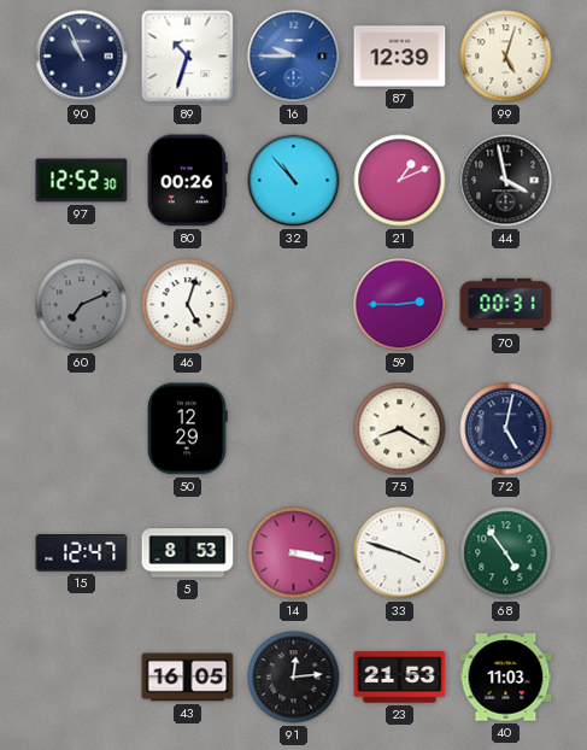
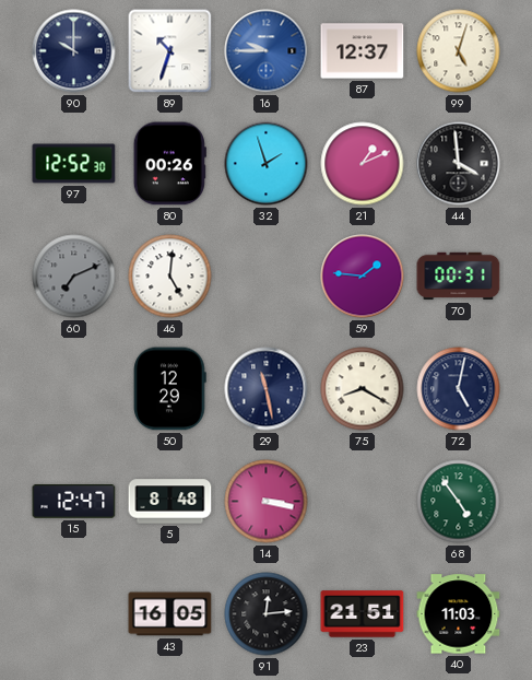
90: 10:56 -> 10:00
87: 12:39 -> 12:37
32: 10:53 -> 1:57
44: 3:58 -> 3:59
46: 5:03 -> 5:01
59: 2:45 -> 1:46
29: none -> 11:28
5: 8:53 -> 8:48
33: 3:48 -> none
23: 21:53 -> 21:51
